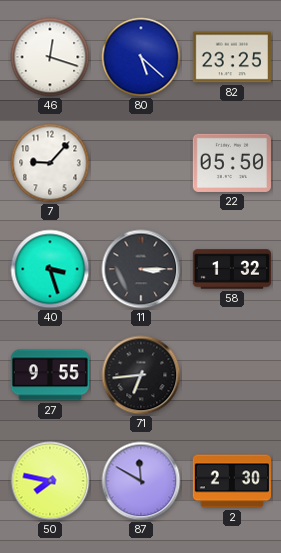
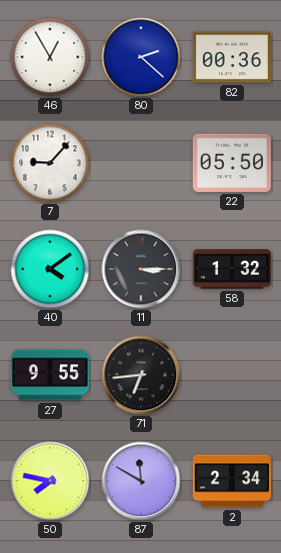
46: 12:18 -> 12:55
80: 5:22 -> 2:22
82: 23:25 -> 00:36
40: 3:27 -> 4:09
2: 2:30 -> 2:34
